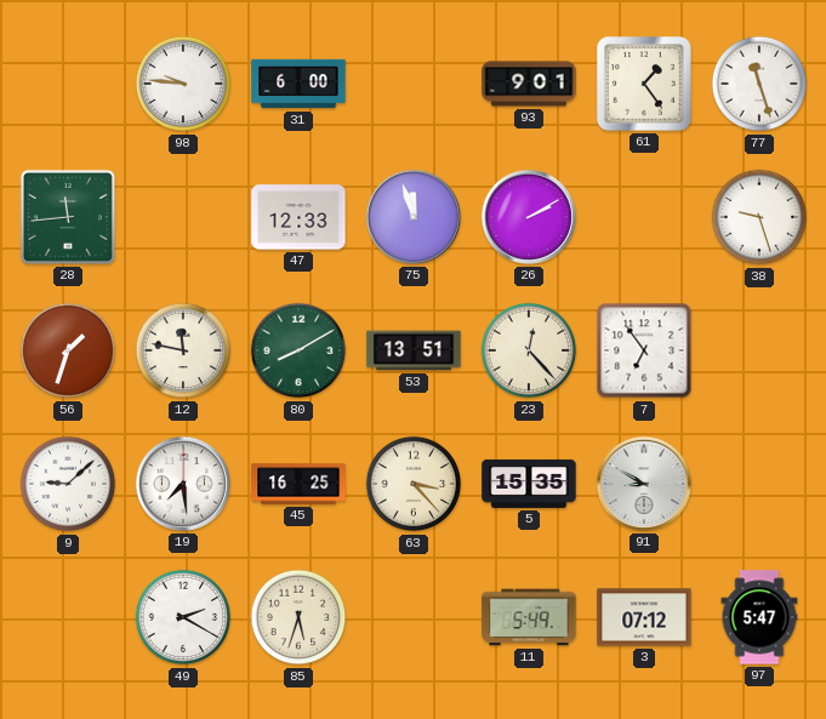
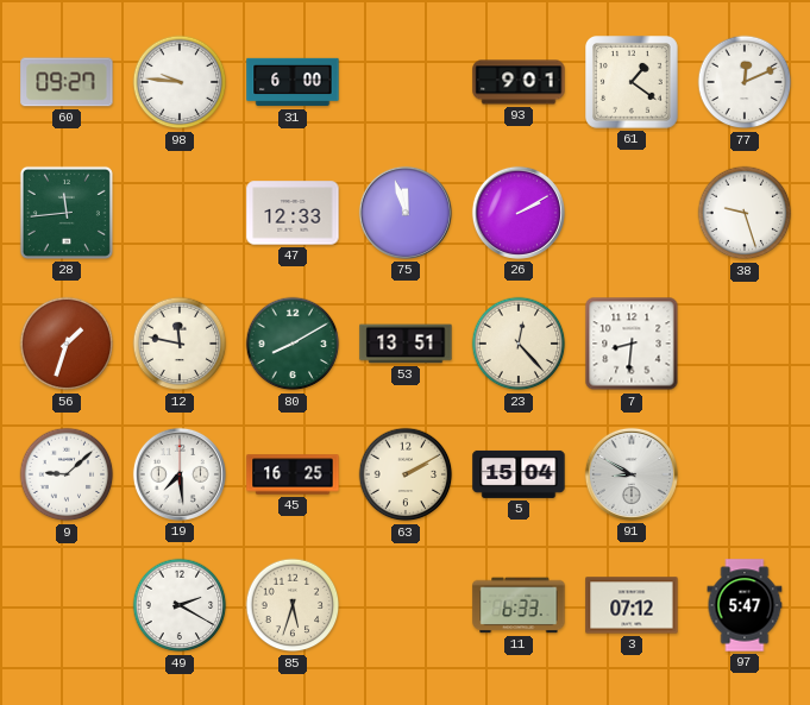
60: none -> 09:27
61: 1:24 -> 1:21
77: 11:27 -> 12:11
7: 6:54 -> 8:31
63: 3:23 -> 2:10
5: 15:35 -> 15:04
11: 5:49 -> 6:33
